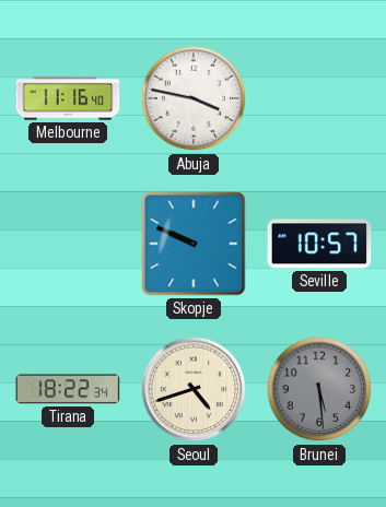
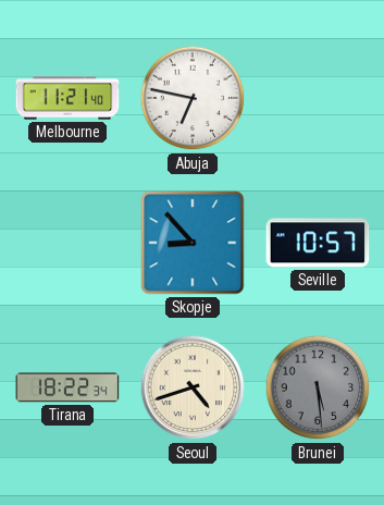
Melbourne: 11:16 -> 11:21
Abuja: 3:47 -> 6:47
Skopje: 9:49 -> 8:53
